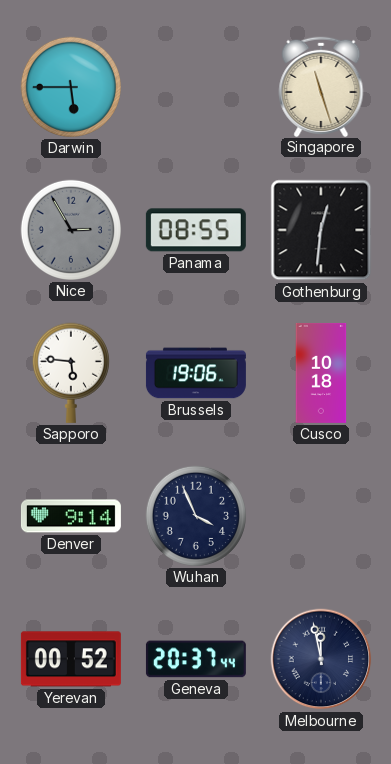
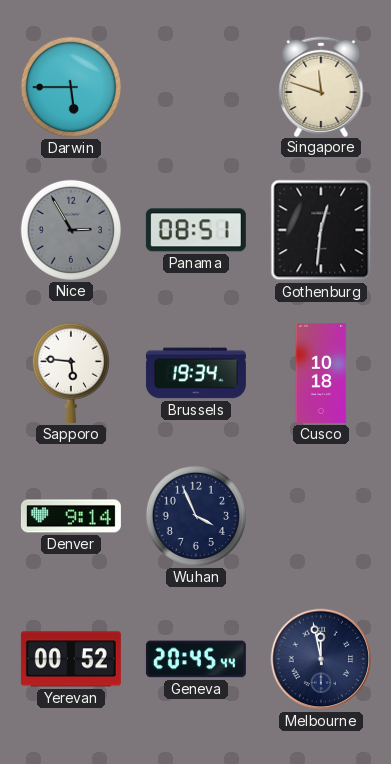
Singapore: 11:27 -> 11:48
Panama: 08:55 -> 08:51
Brussels: 19:06 -> 19:34
Geneva: 20:37 -> 20:45
